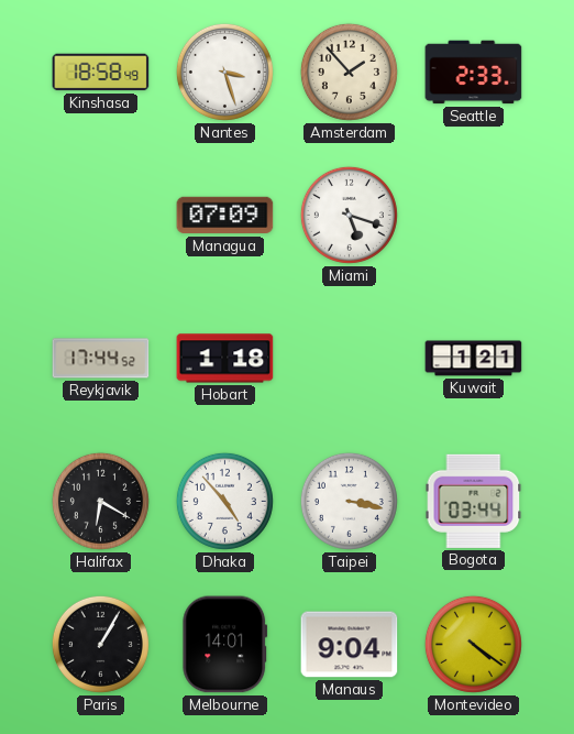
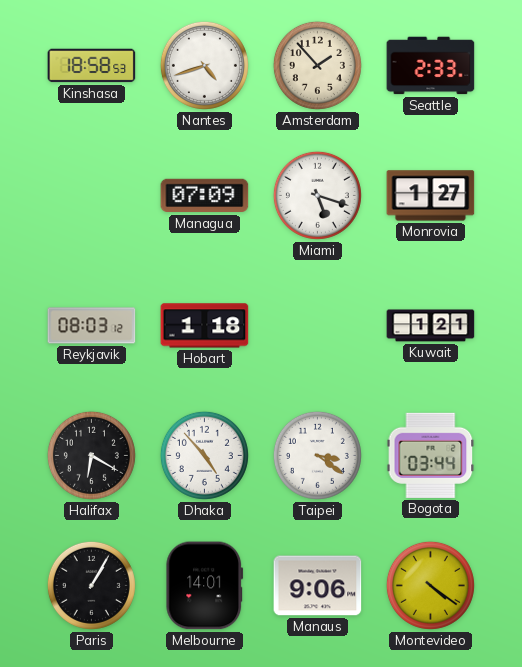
Kinshasa: 18:58:49 -> 18:58:53
Nantes: 3:27 -> 4:42
Monrovia: none -> 1:27
Reykjavik: 17:44 -> 08:03
Taipei: 3:17 -> 3:21
Manaus: 9:04 -> 9:06
